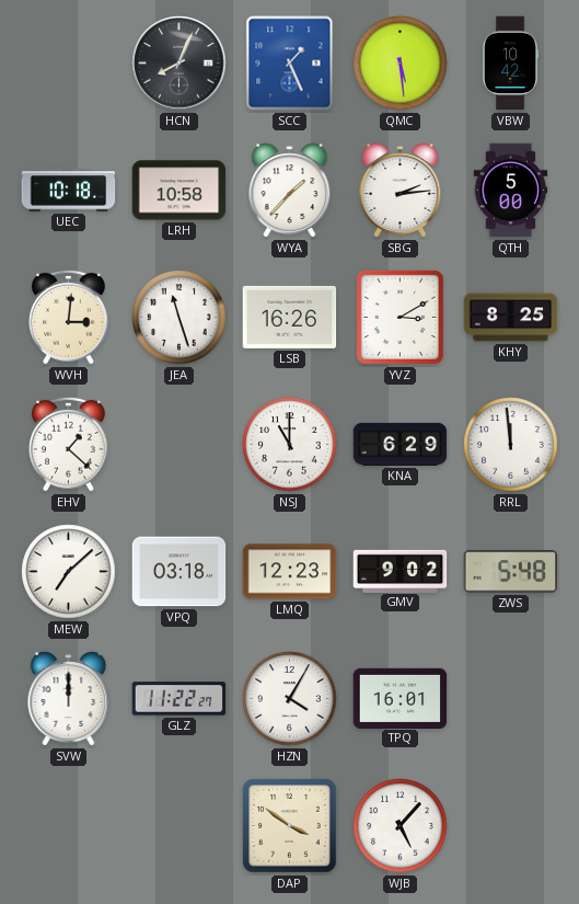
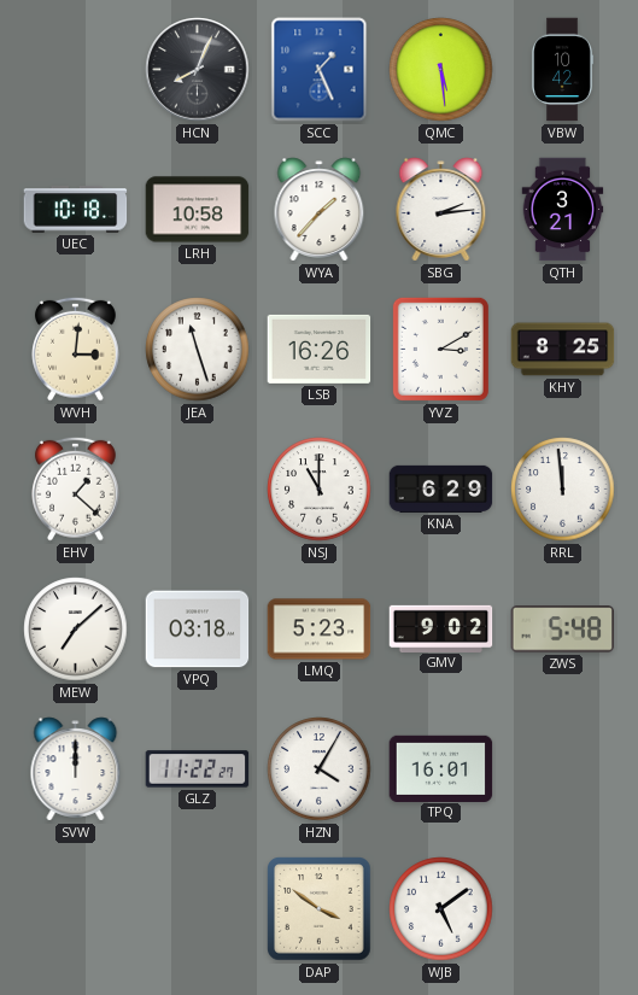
QTH: 5:00 -> 3:21
LMQ: 12:23 -> 5:23
WJB: 5:07 -> 5:09
